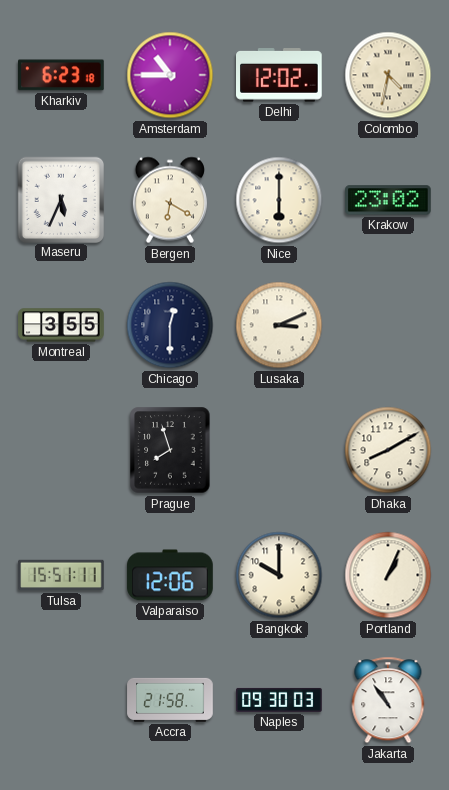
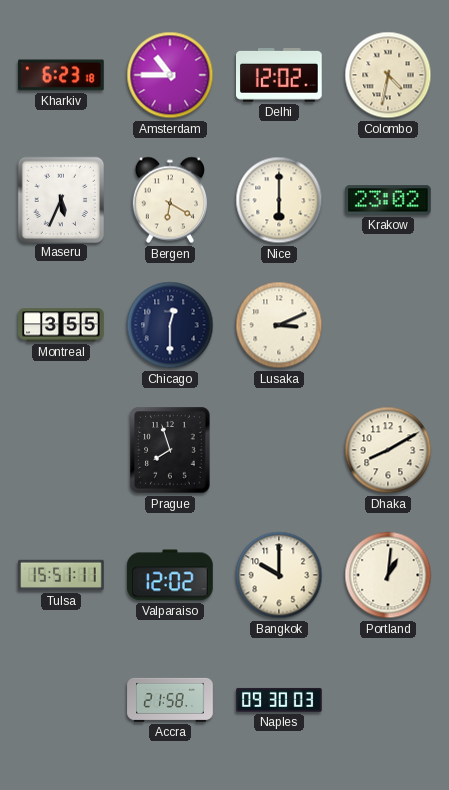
Valparaiso: 12:06 -> 12:02
Portland: 1:04 -> 1:01
Jakarta: 10:54 -> none
